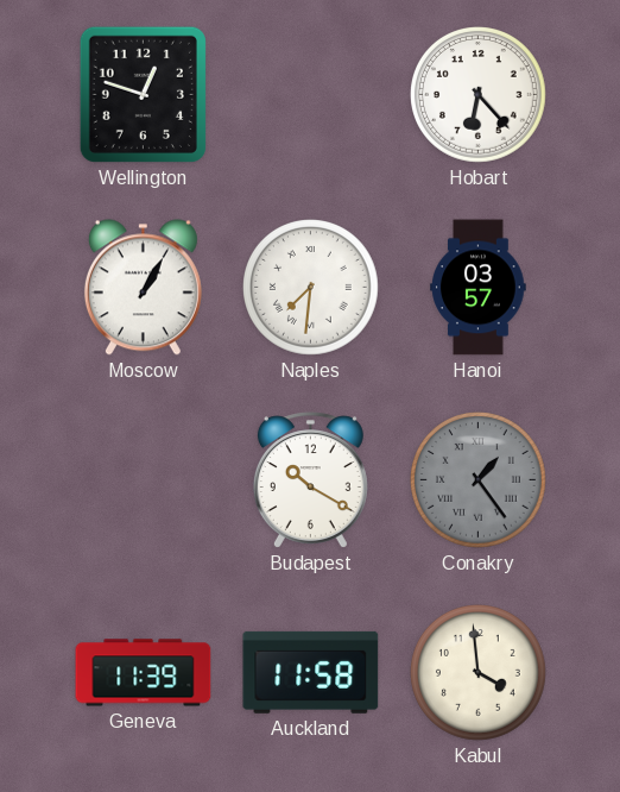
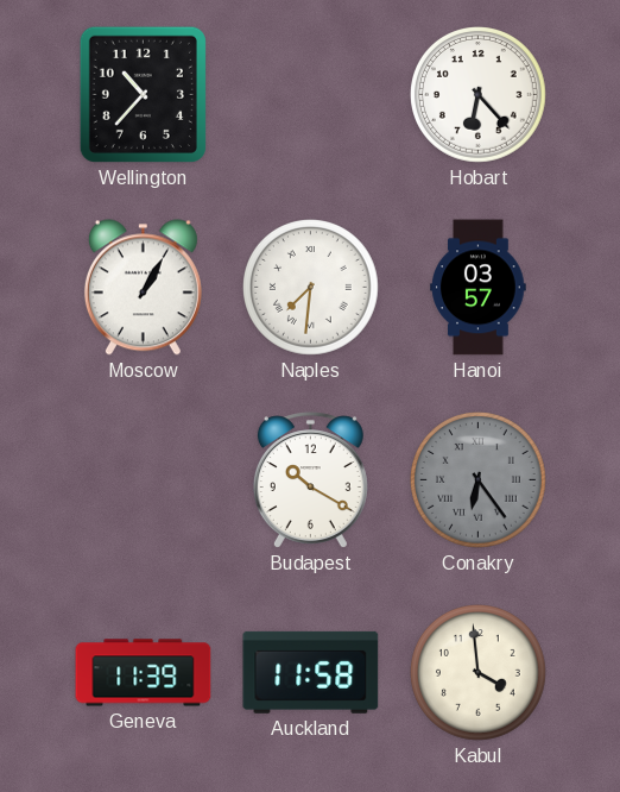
Wellington: 12:48 -> 10:37
Conakry: 1:24 -> 6:24
